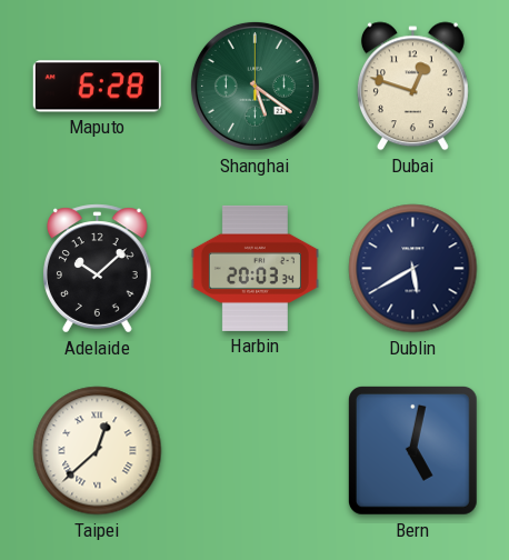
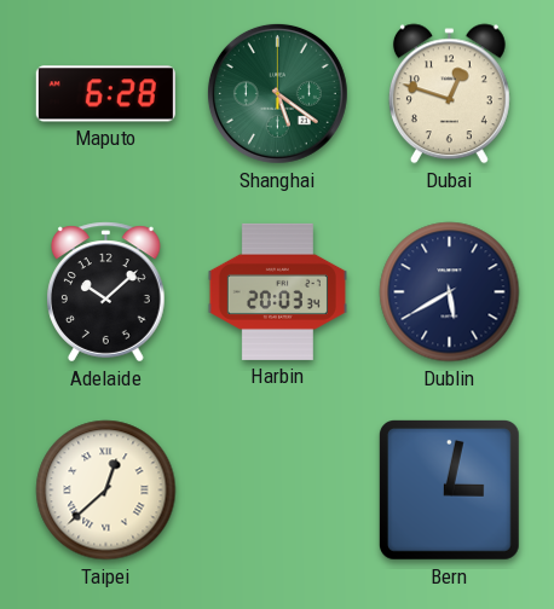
Bern: 5:02 -> 3:02
